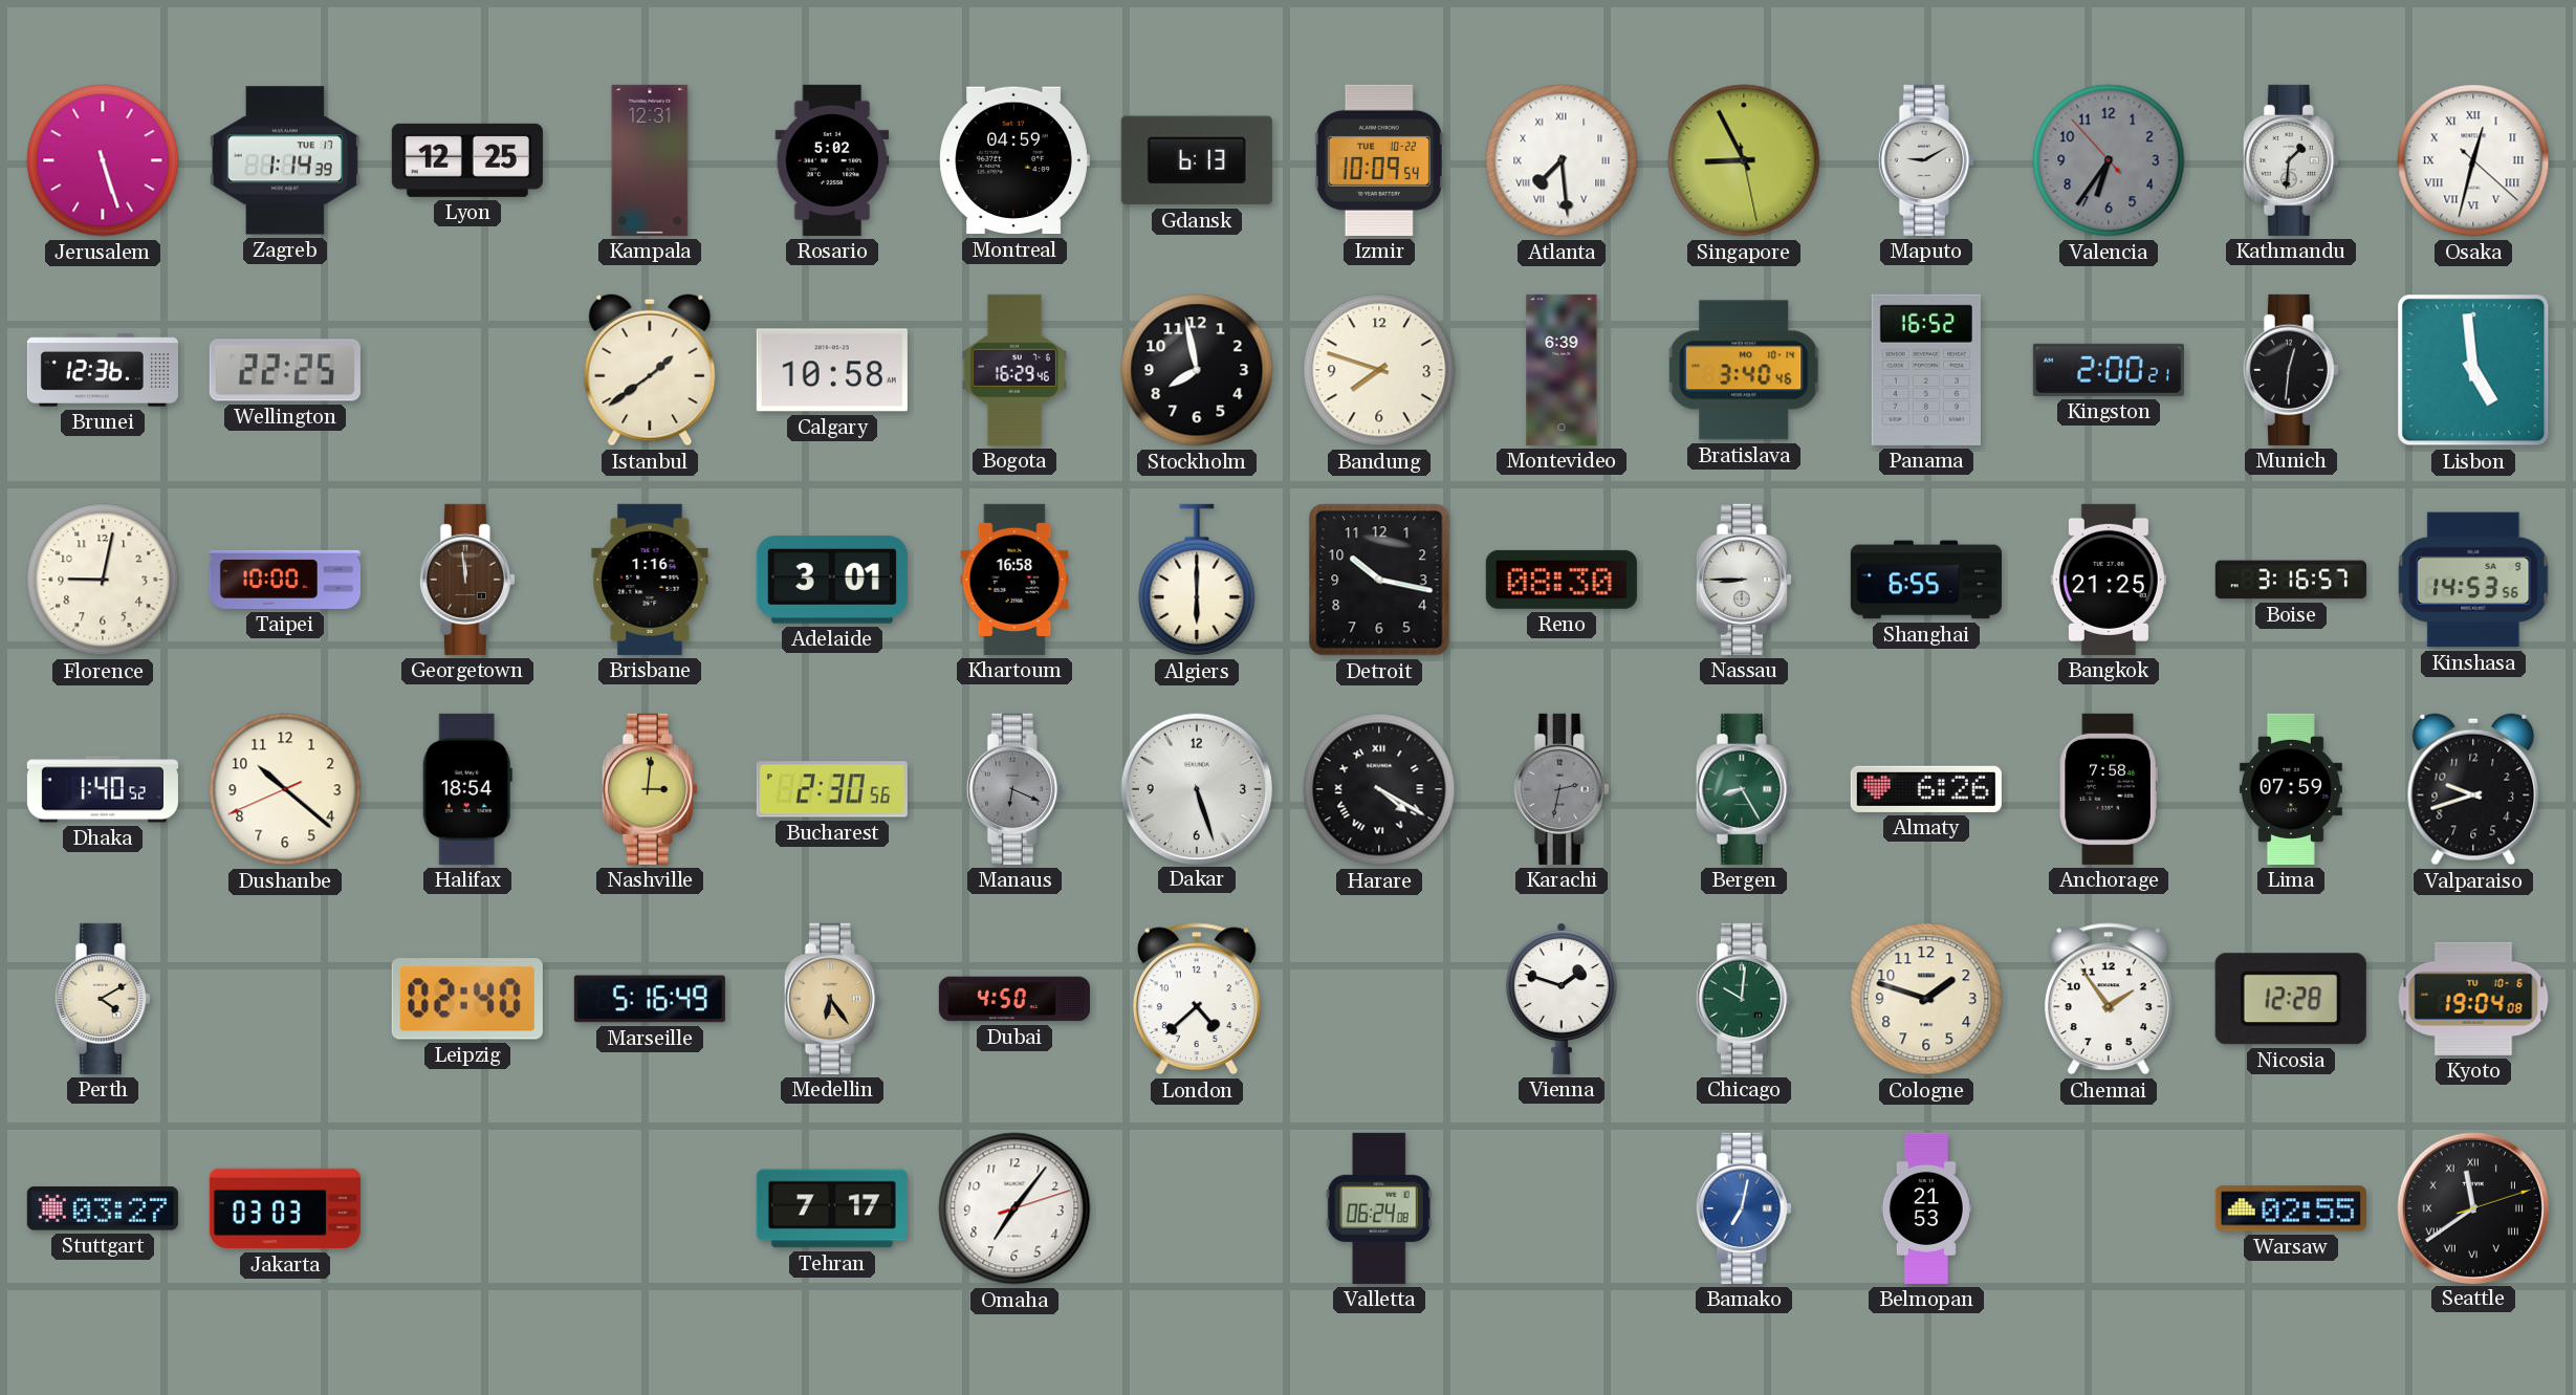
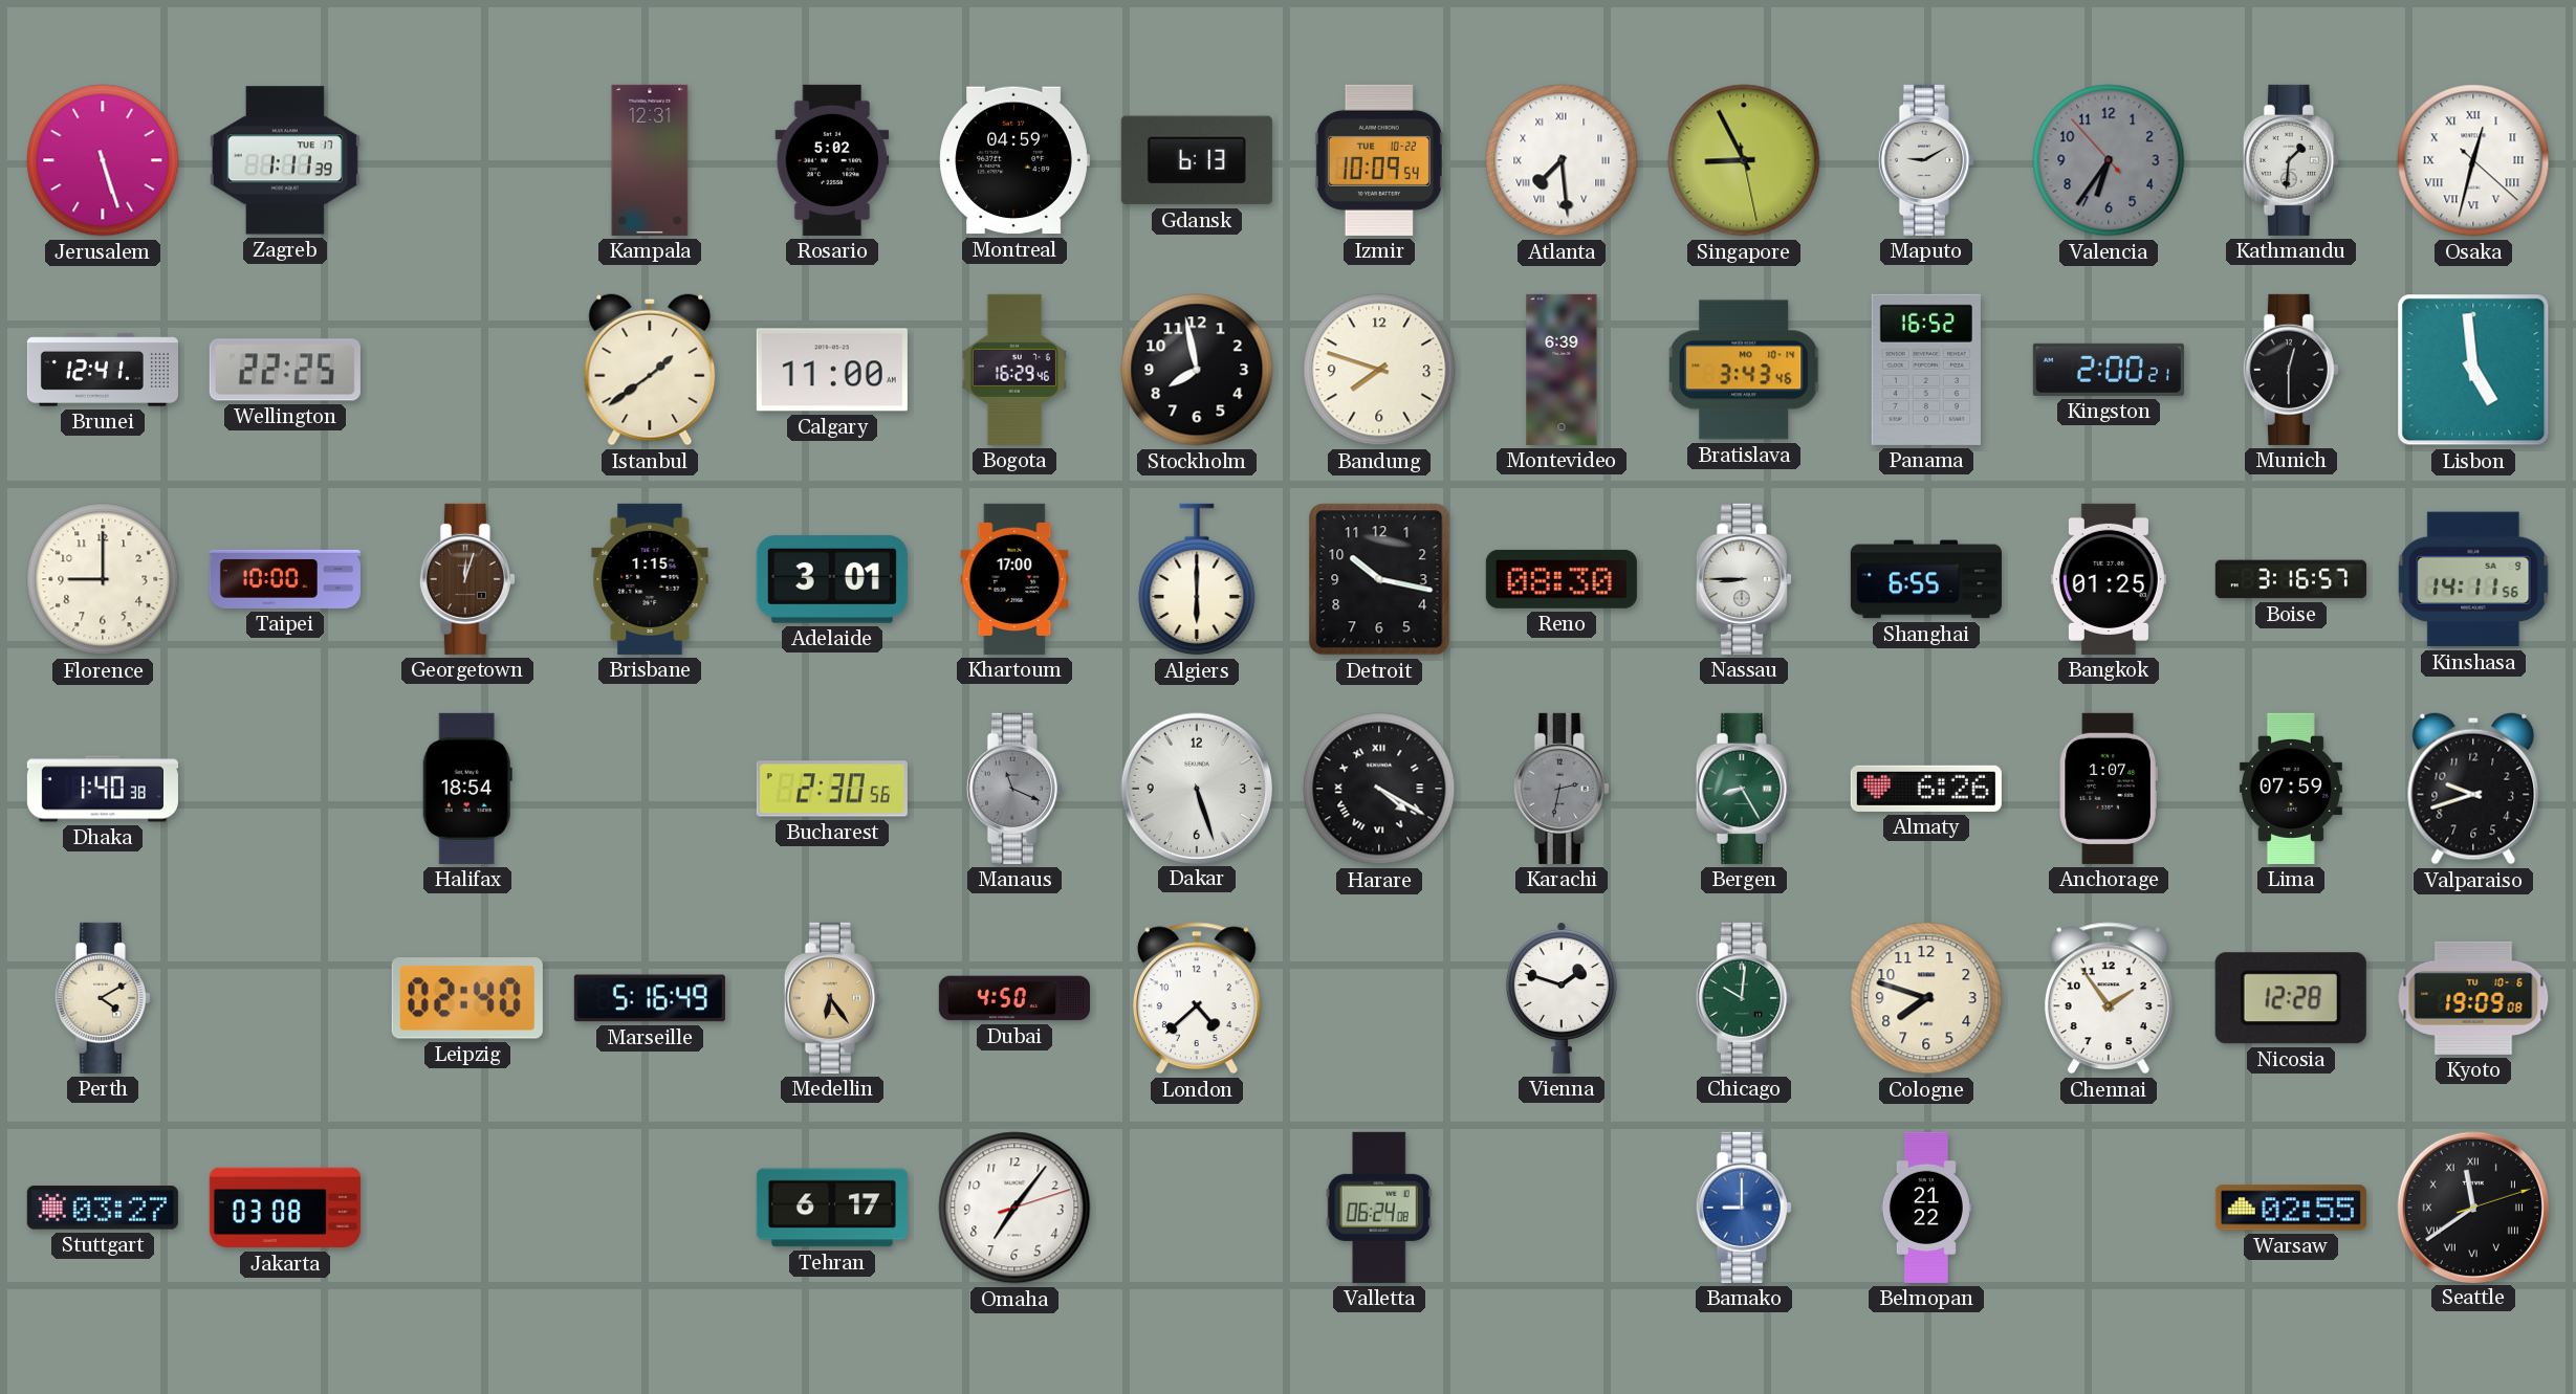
Zagreb: 1:14 -> 1:11
Lyon: 12:25 -> none
Brunei: 12:36 -> 12:41
Calgary: 10:58 -> 11:00
Bratislava: 3:40 -> 3:43
Munich: 12:31 -> 12:30
Florence: 9:02 -> 9:00
Georgetown: 11:59 -> 12:03
Brisbane: 1:16 -> 1:15
Khartoum: 16:58 -> 17:00
Bangkok: 21:25 -> 01:25
Kinshasa: 14:53 -> 14:11
Dhaka: 1:40:52 -> 1:40:38
Dushanbe: 10:21 -> none
Nashville: 3:01 -> none
Manaus: 6:19 -> 11:19
Anchorage: 7:58 -> 1:07
Cologne: 1:48 -> 7:48
Kyoto: 19:04 -> 19:09
Jakarta: 03:03 -> 03:08
Tehran: 7:17 -> 6:17
Bamako: 7:02 -> 9:00
Belmopan: 21:53 -> 21:22
